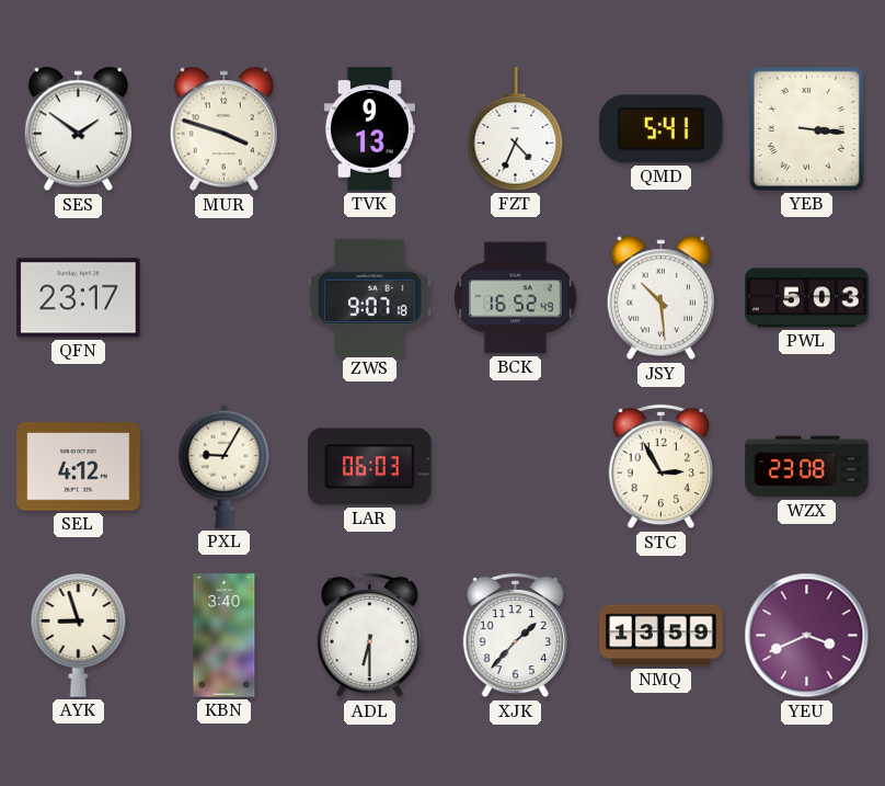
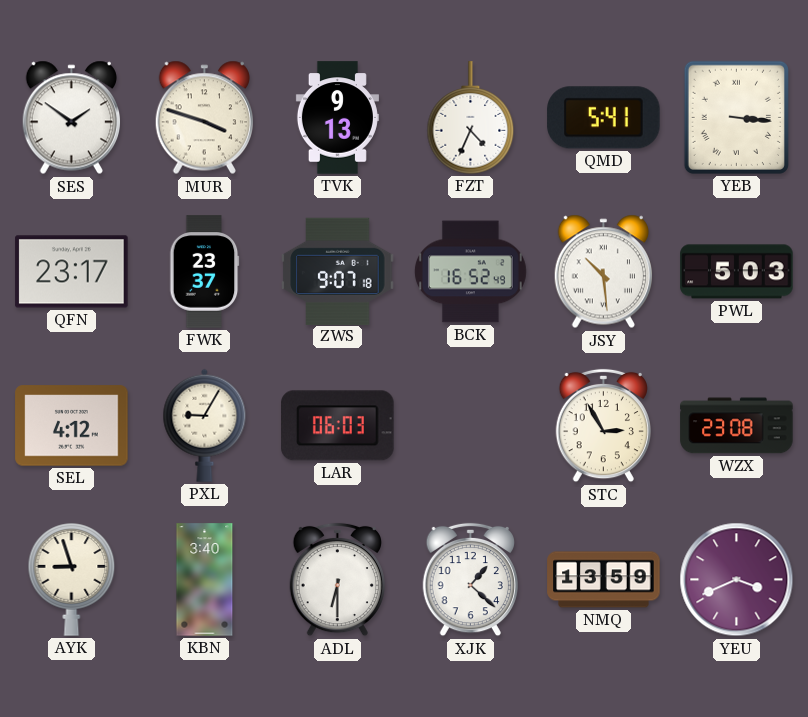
FWK: none -> 23:37
XJK: 1:37 -> 1:22
